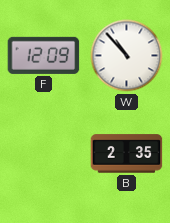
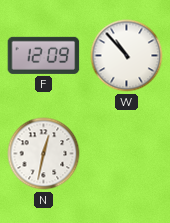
N: none -> 12:32
B: 2:35 -> none
